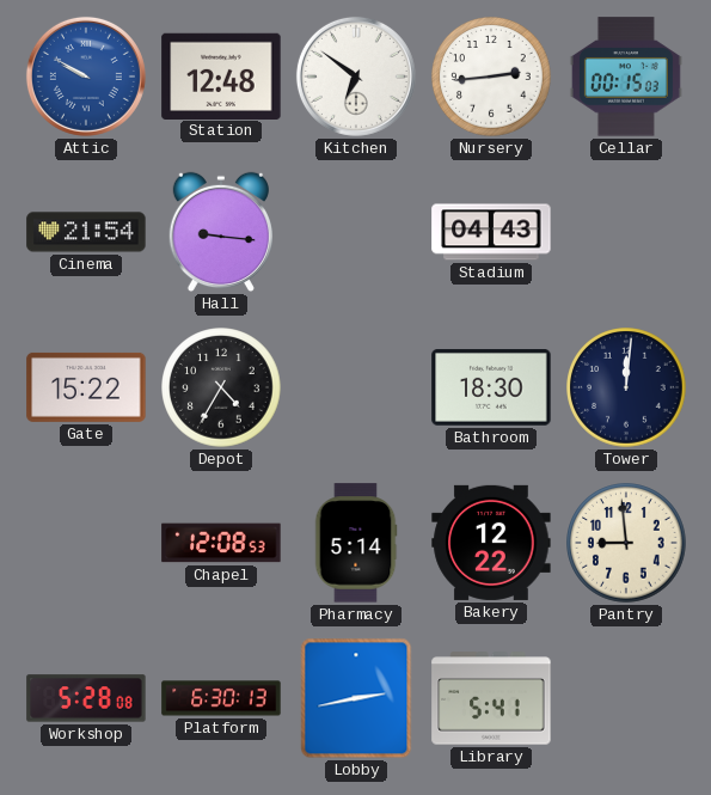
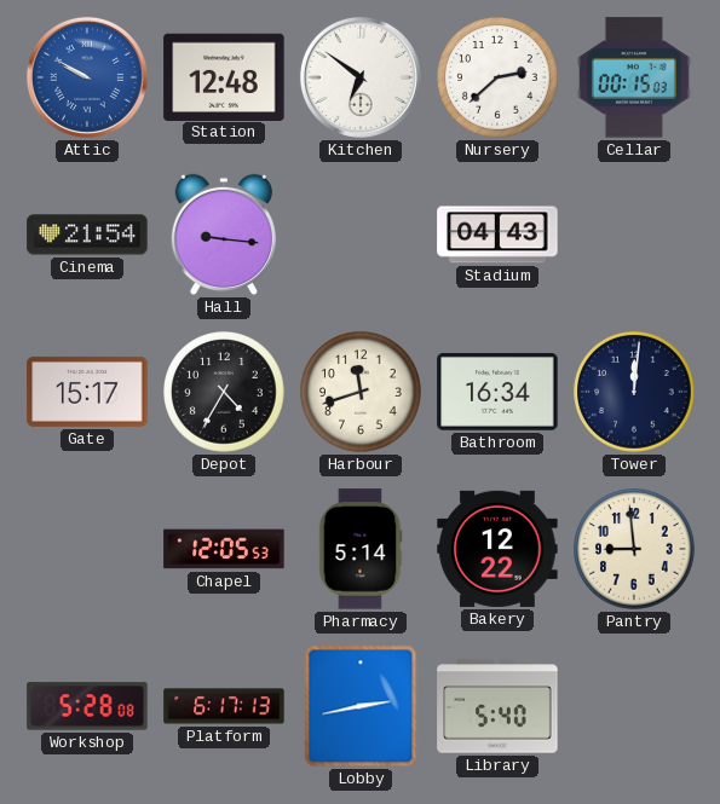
Nursery: 2:44 -> 2:38
Gate: 15:22 -> 15:17
Harbour: none -> 11:42
Bathroom: 18:30 -> 16:34
Chapel: 12:08 -> 12:05
Platform: 6:30 -> 6:17
Library: 5:41 -> 5:40
